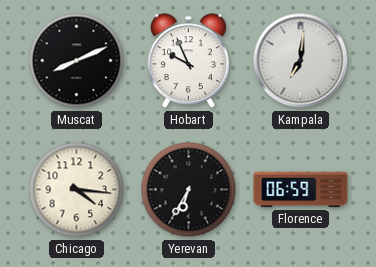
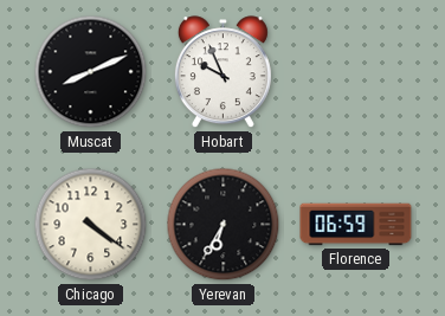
Kampala: 7:01 -> none
Chicago: 4:16 -> 4:21
